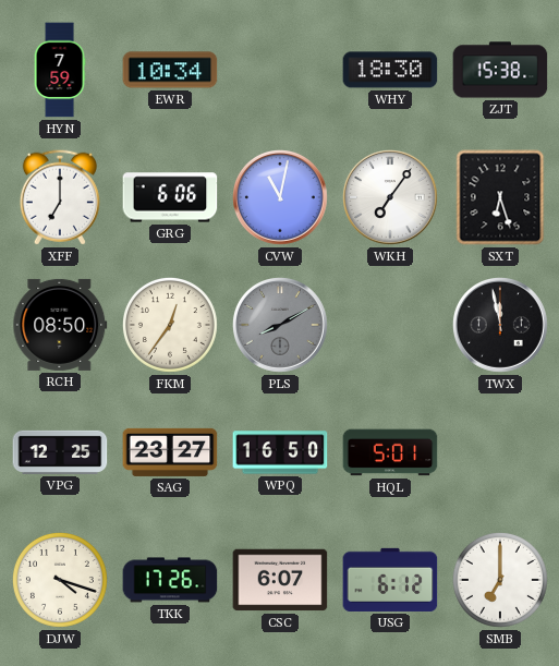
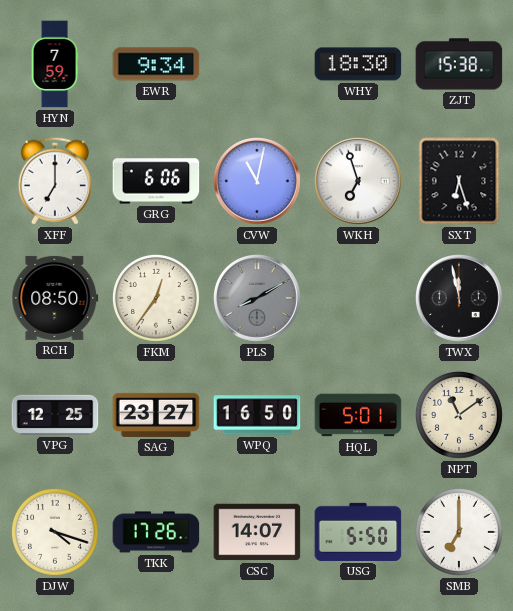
EWR: 10:34 -> 9:34
WKH: 7:06 -> 6:57
NPT: none -> 11:09
CSC: 6:07 -> 14:07
USG: 6:12 -> 5:50
